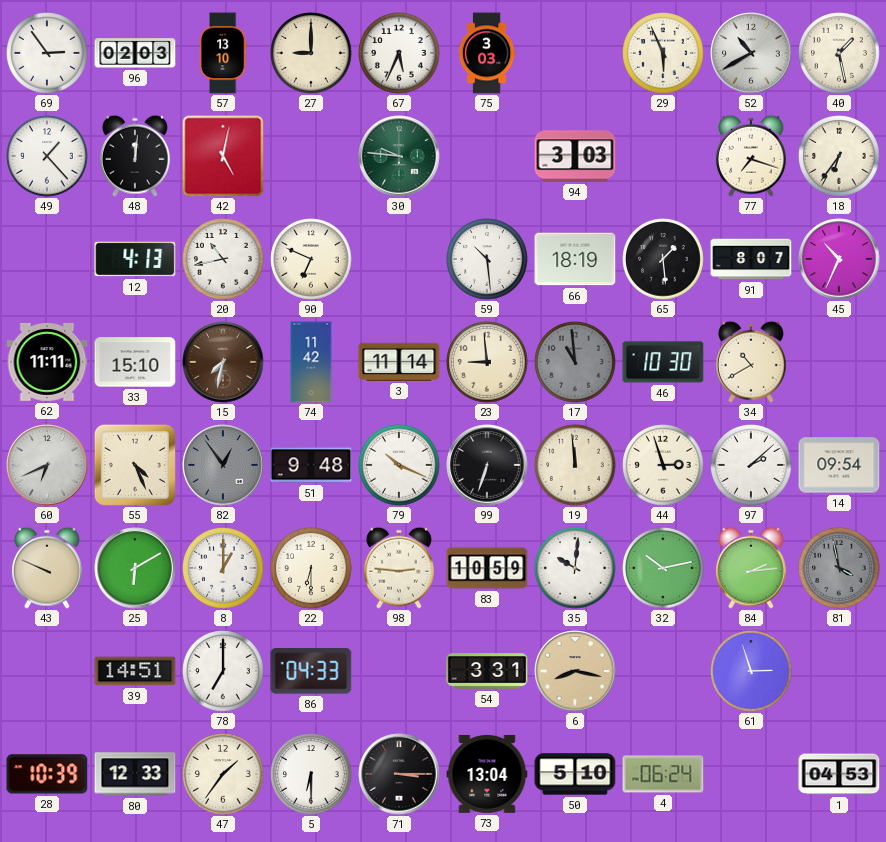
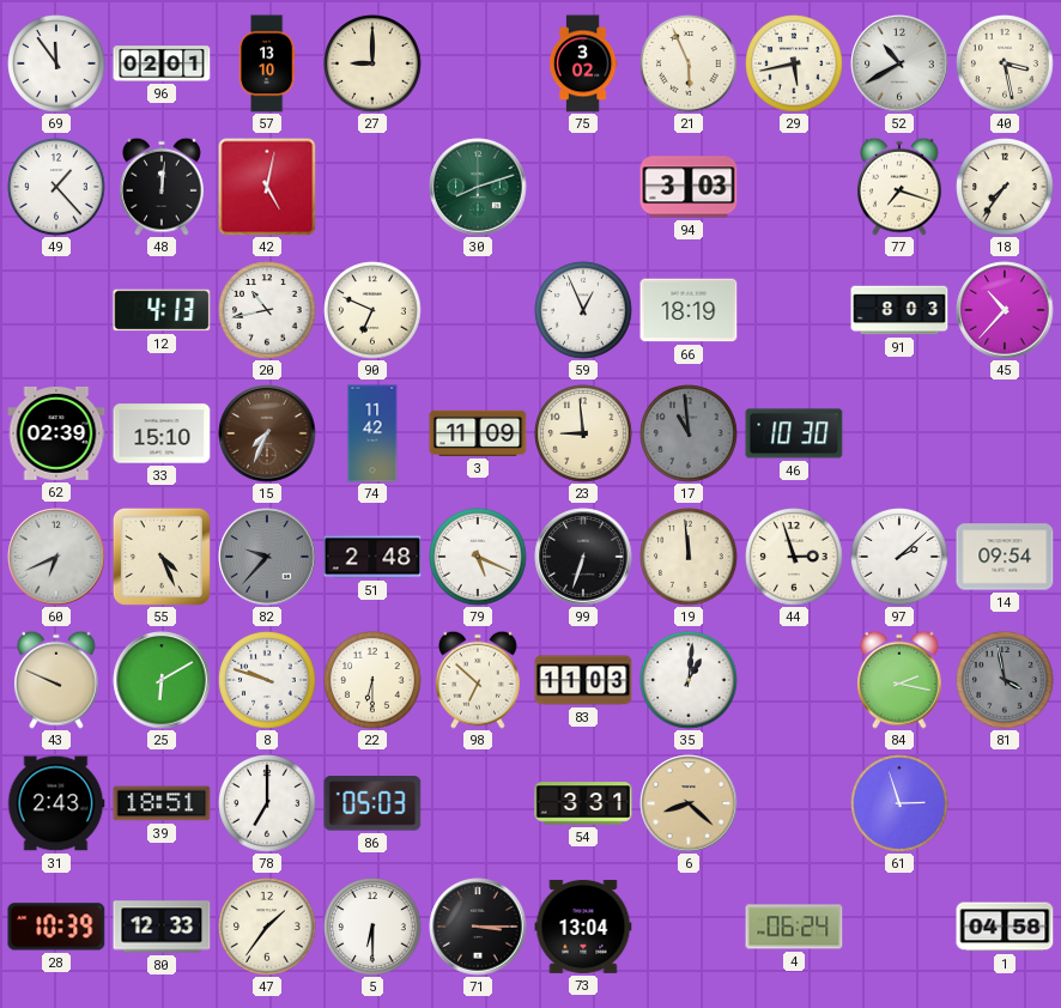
69: 2:54 -> 11:54
96: 02:03 -> 02:01
67: 5:34 -> none
75: 3:03 -> 3:02
21: none -> 5:56
29: 5:56 -> 5:43
40: 1:28 -> 3:28
30: 9:46 -> 8:12
18: 6:36 -> 7:36
59: 10:29 -> 12:56
65: 1:29 -> none
91: 8:07 -> 8:03
45: 10:34 -> 10:37
62: 11:11 -> 02:39
15: 7:32 -> 7:34
3: 11:14 -> 11:09
34: 10:40 -> none
82: 12:54 -> 9:37
51: 9:48 -> 2:48
79: 10:19 -> 5:19
8: 1:00 -> 9:48
98: 2:46 -> 6:52
83: 10:59 -> 11:03
35: 10:01 -> 1:01
32: 10:13 -> none
84: 2:14 -> 2:17
31: none -> 2:43
39: 14:51 -> 18:51
86: 04:33 -> 05:03
6: 8:17 -> 8:22
50: 5:10 -> none
1: 04:53 -> 04:58
